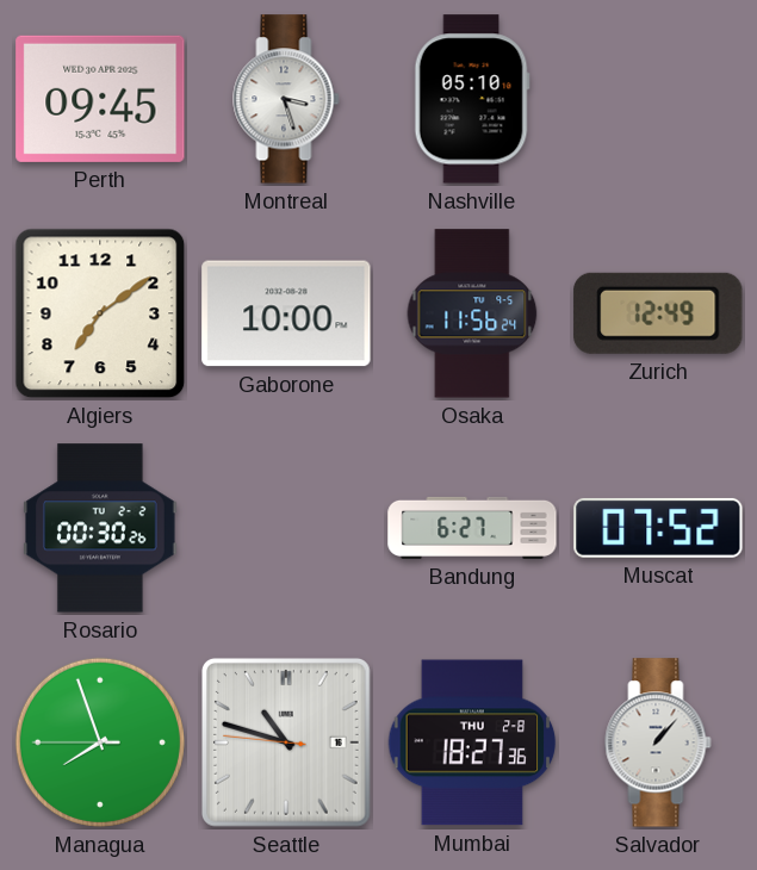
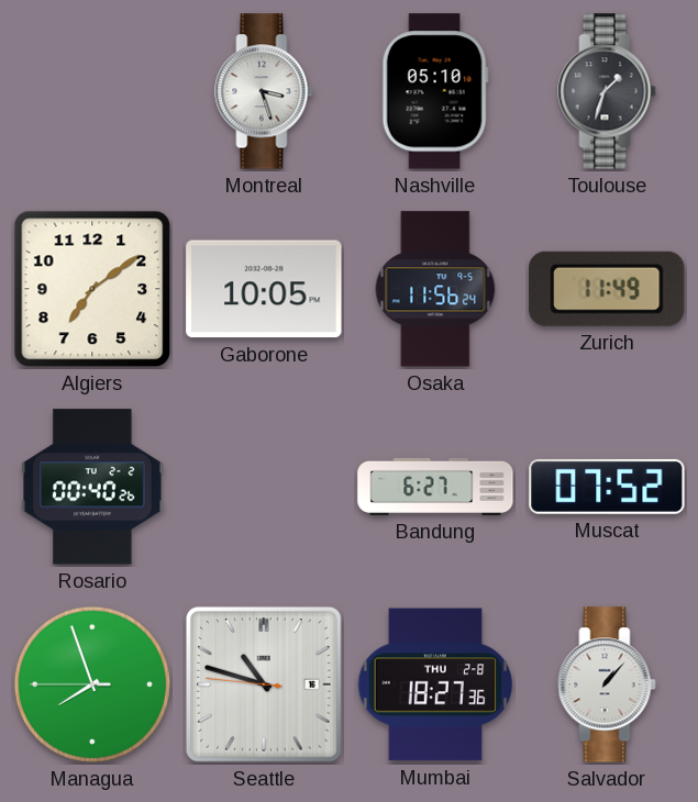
Perth: 09:45 -> none
Toulouse: none -> 1:33
Gaborone: 10:00 -> 10:05
Zurich: 12:49 -> 11:49
Rosario: 00:30 -> 00:40
